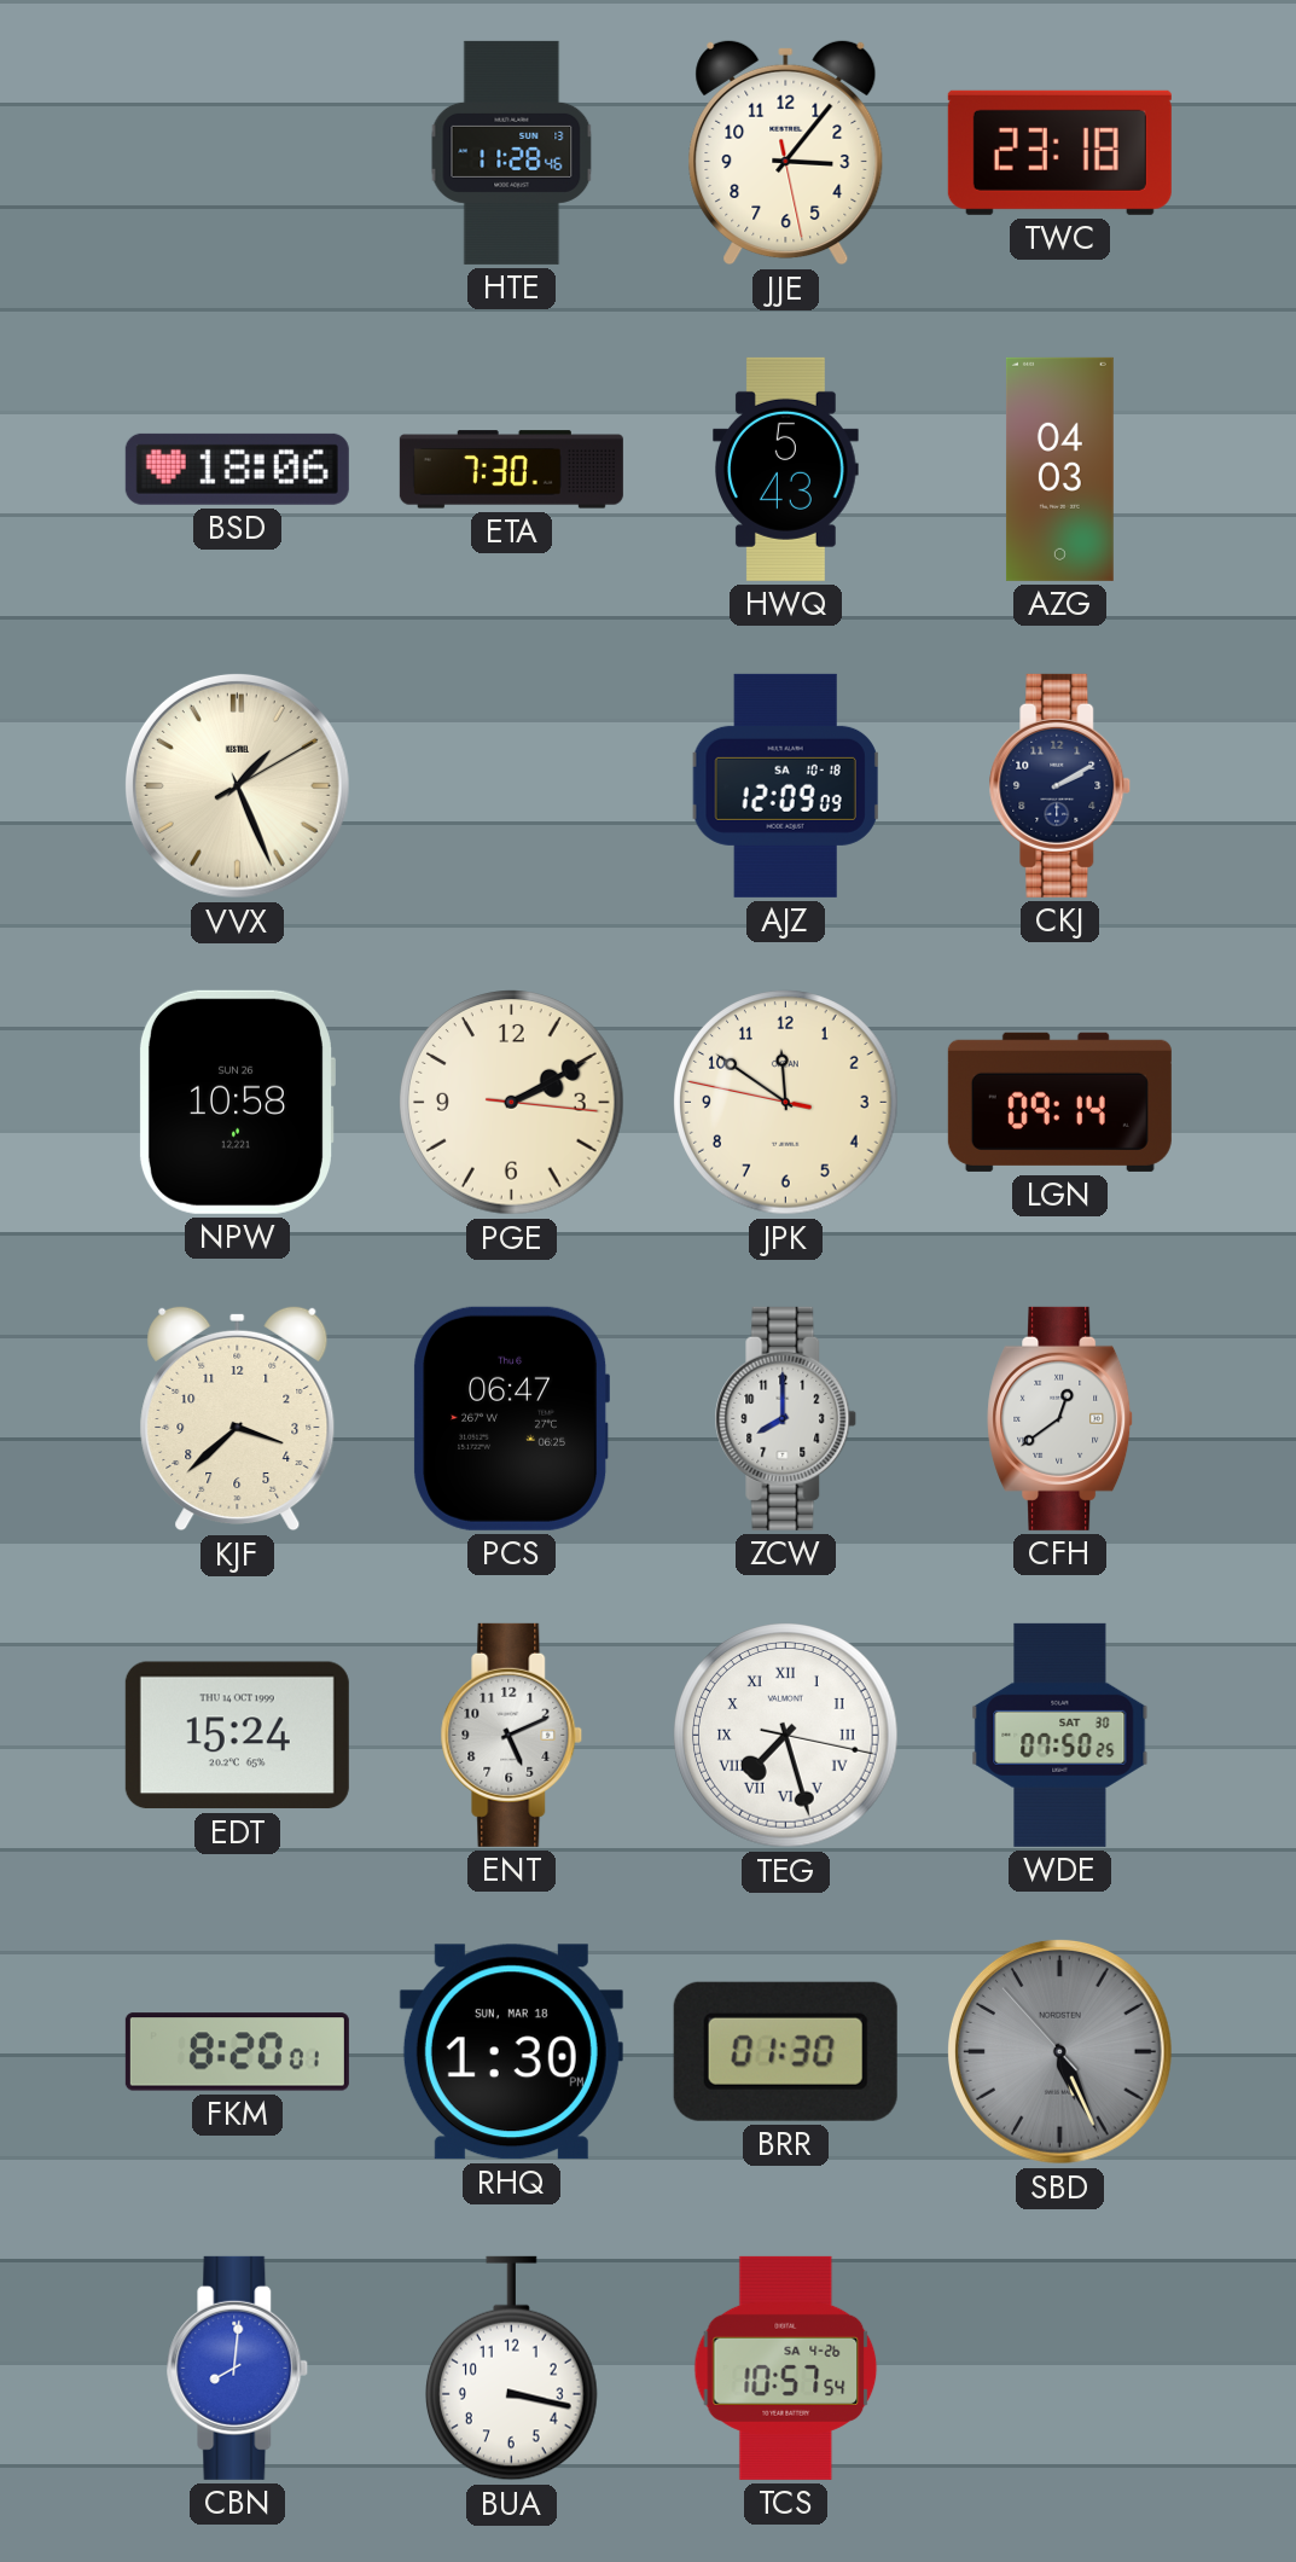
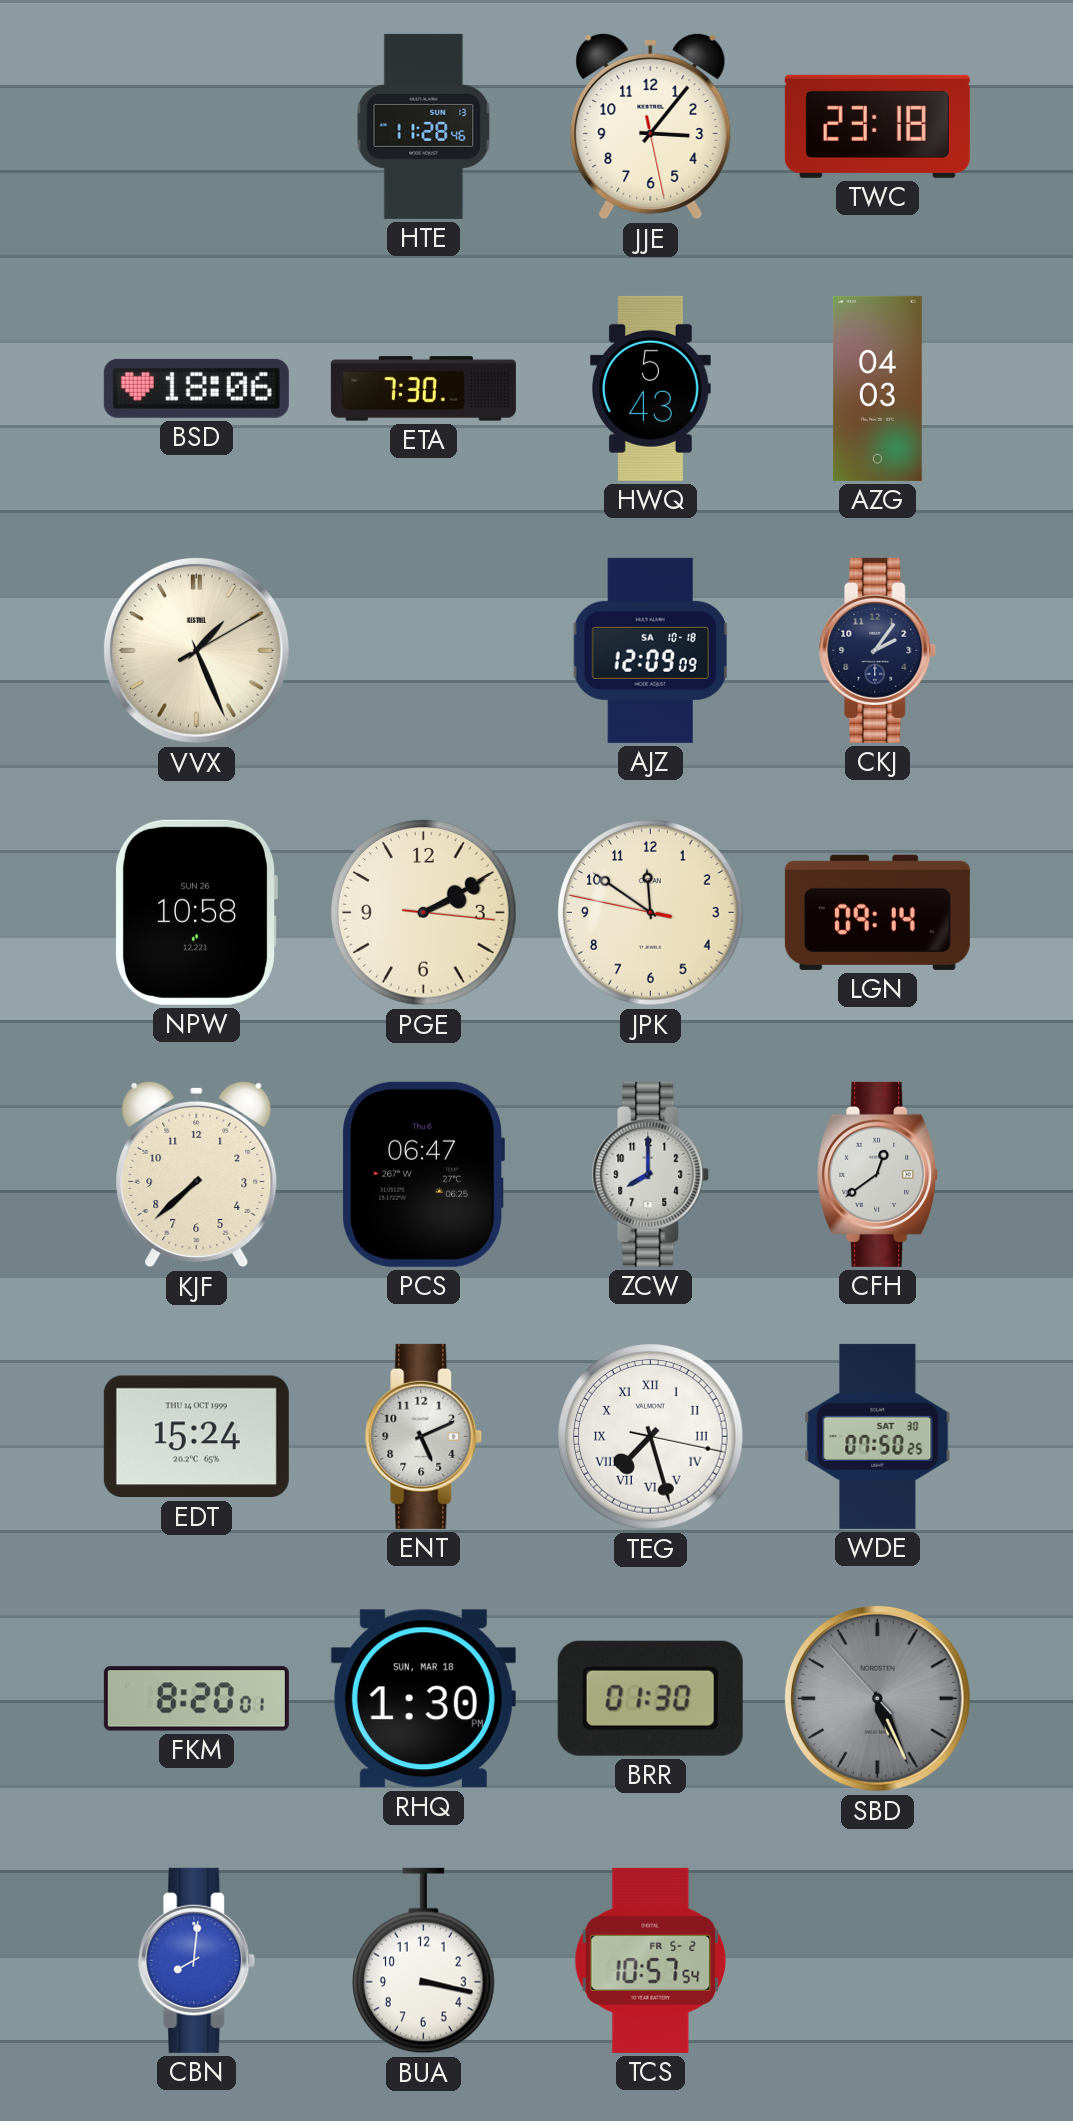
CKJ: 2:10 -> 2:06
KJF: 3:38 -> 7:38
TCS date: SA 4-26 -> FR 5-2
